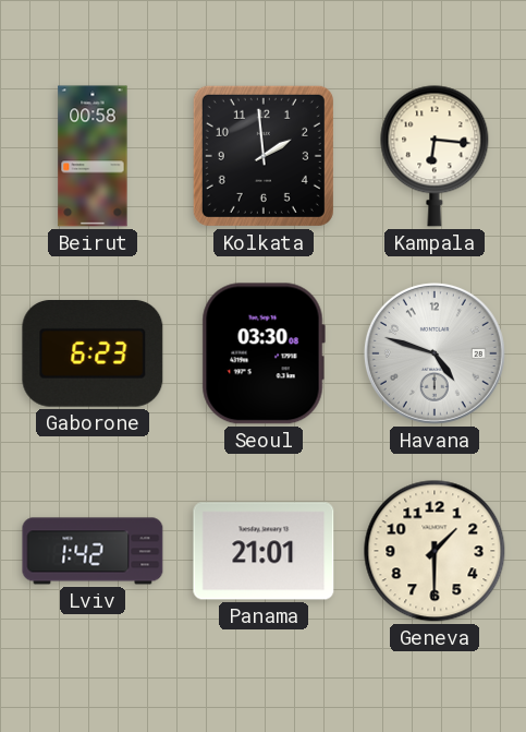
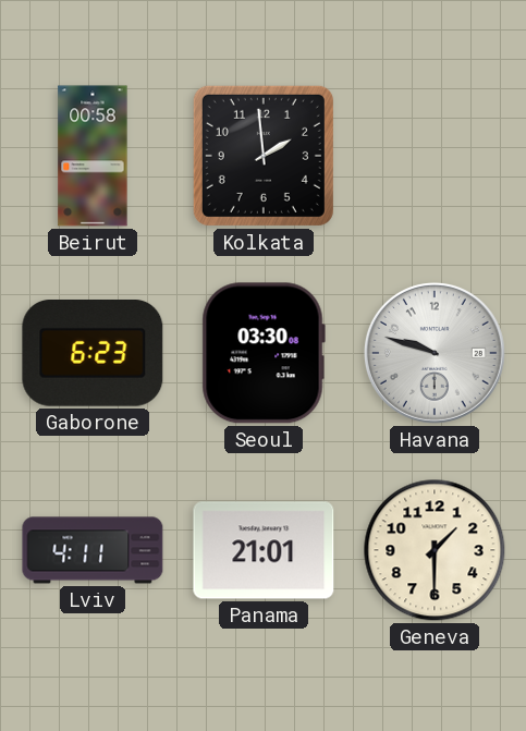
Kampala: 6:16 -> none
Havana: 4:48 -> 9:48
Lviv: 1:42 -> 4:11
